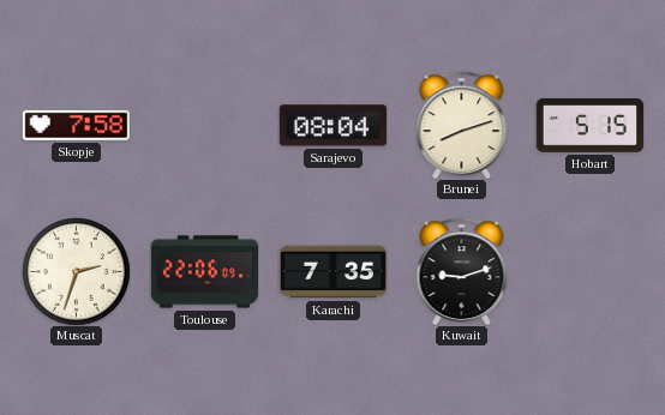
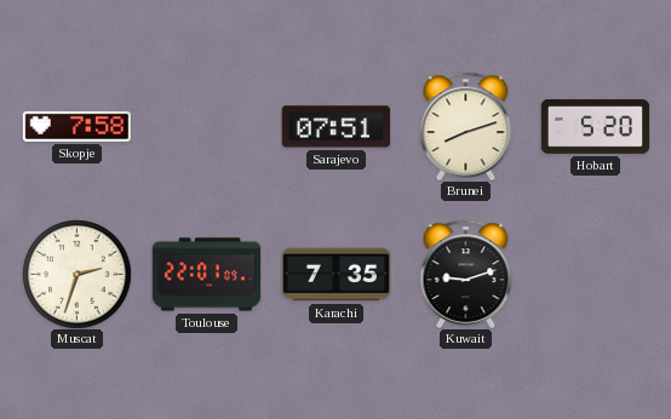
Sarajevo: 08:04 -> 07:51
Hobart: 5:15 -> 5:20
Toulouse: 22:06 -> 22:01
